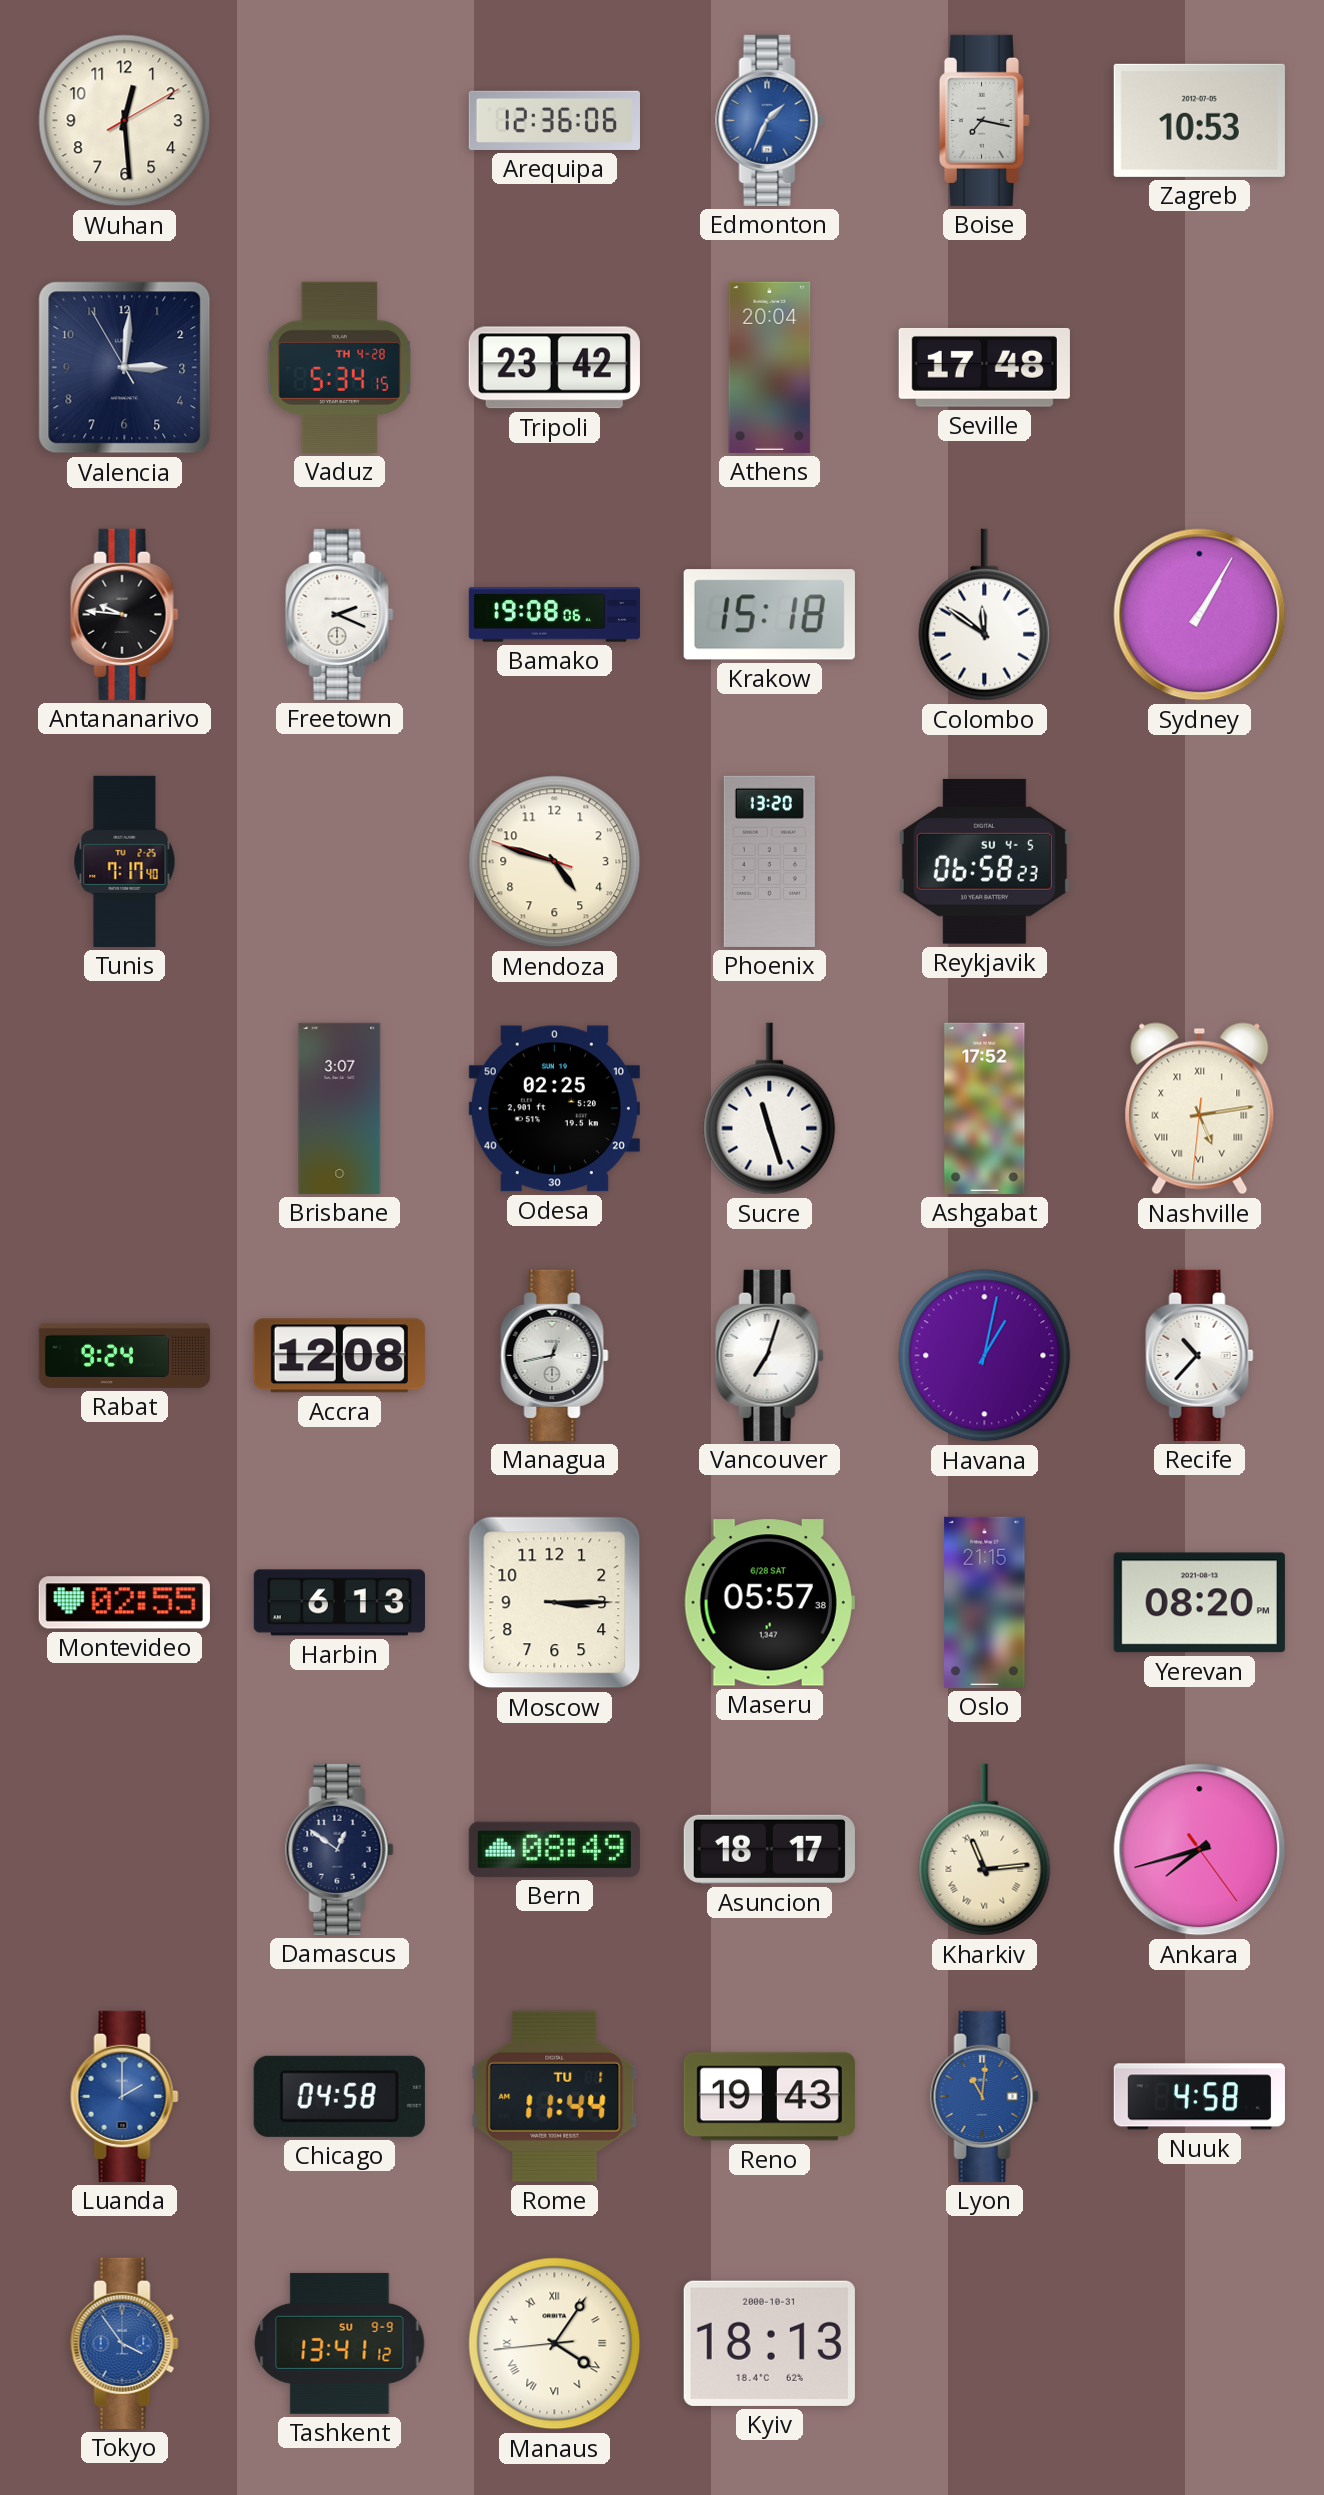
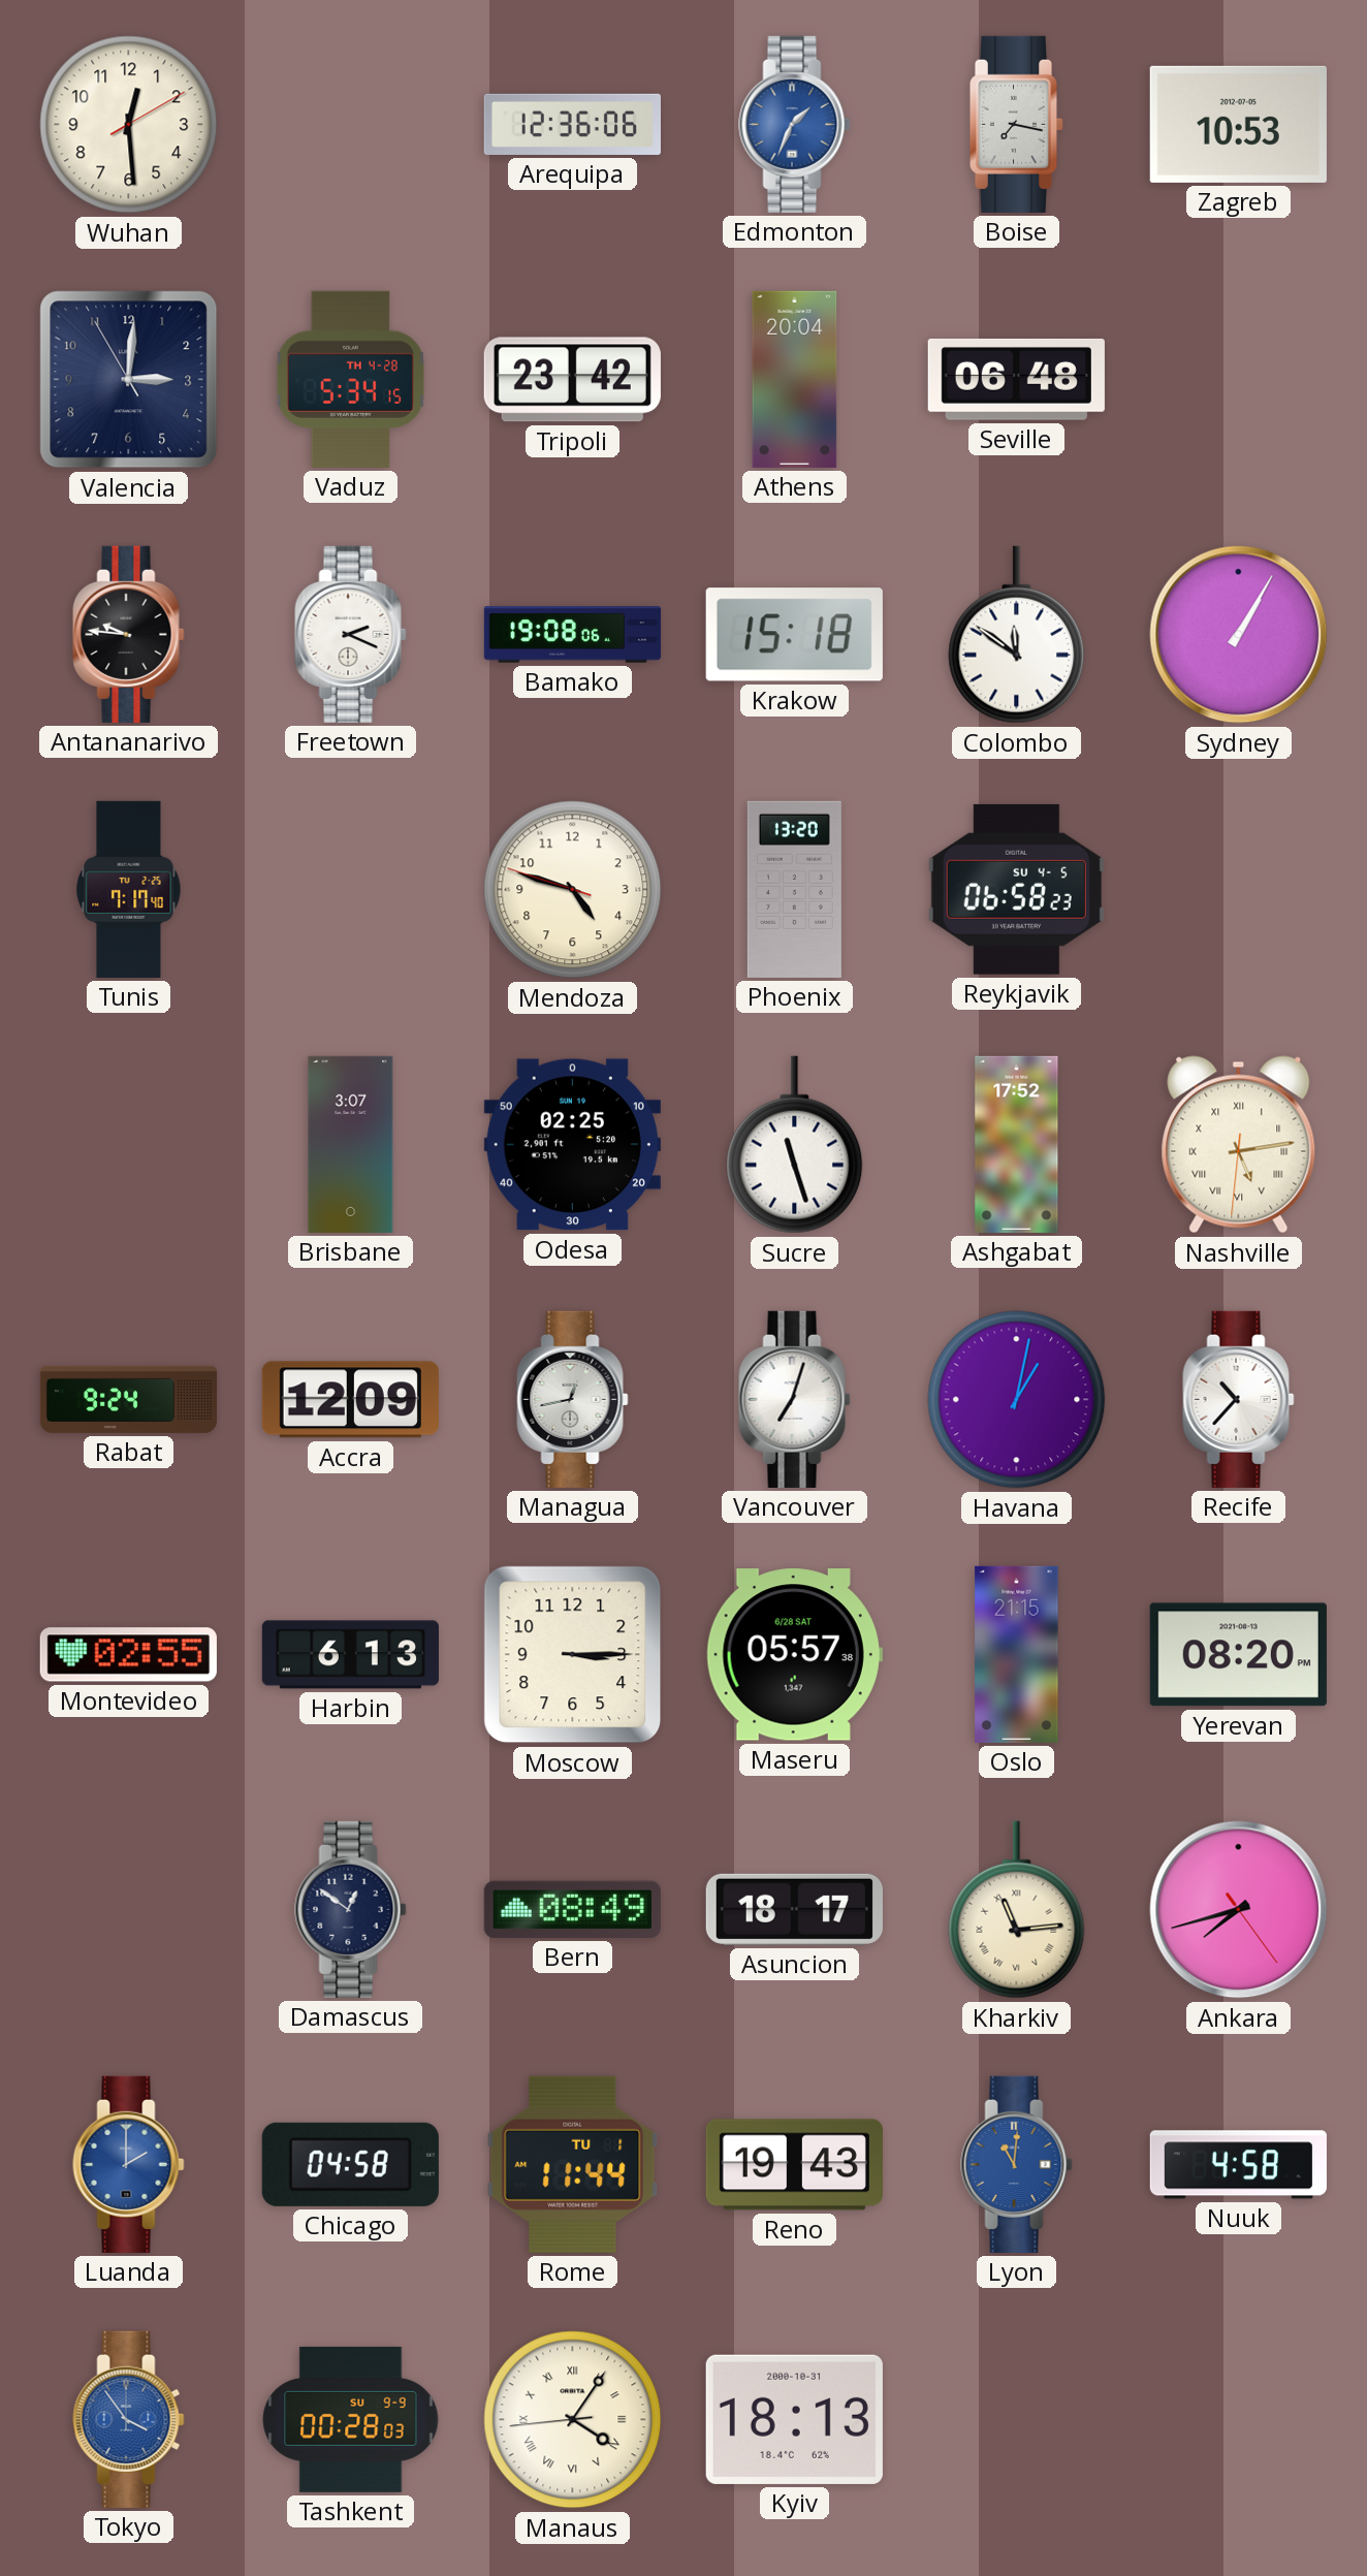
Seville: 17:48 -> 06:48
Accra: 12:08 -> 12:09
Tashkent: 13:41 -> 00:28
